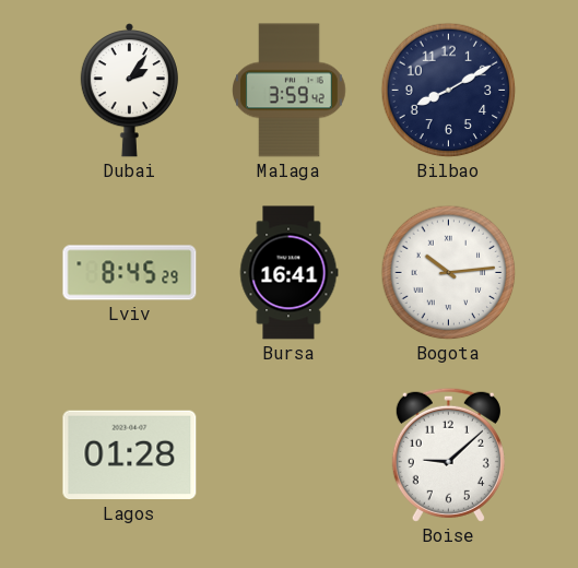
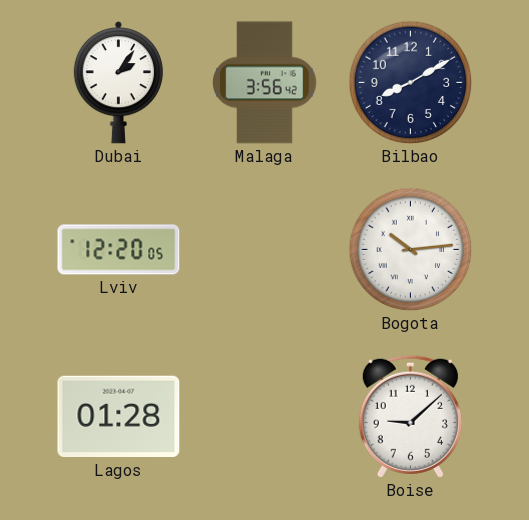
Malaga: 3:59 -> 3:56
Lviv: 8:45 -> 12:20
Bursa: 16:41 -> none
